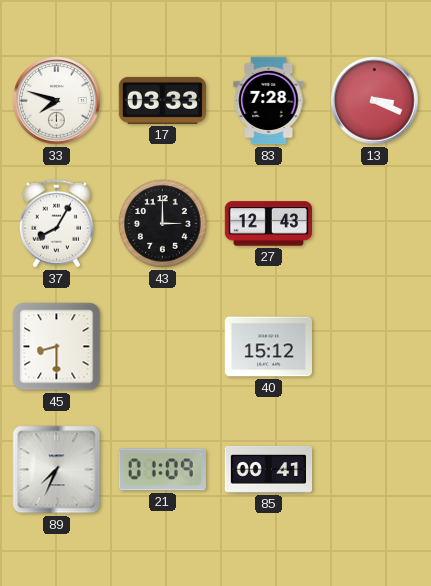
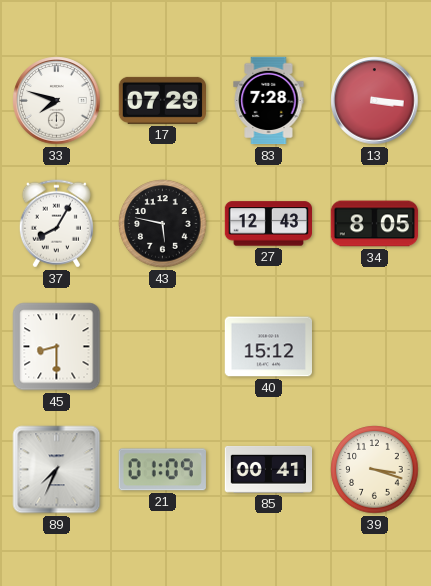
17: 03:33 -> 07:29
13: 3:19 -> 3:16
43: 3:00 -> 5:47
34: none -> 8:05
39: none -> 3:18
